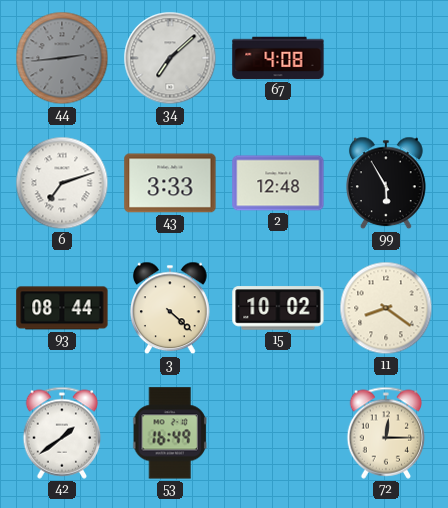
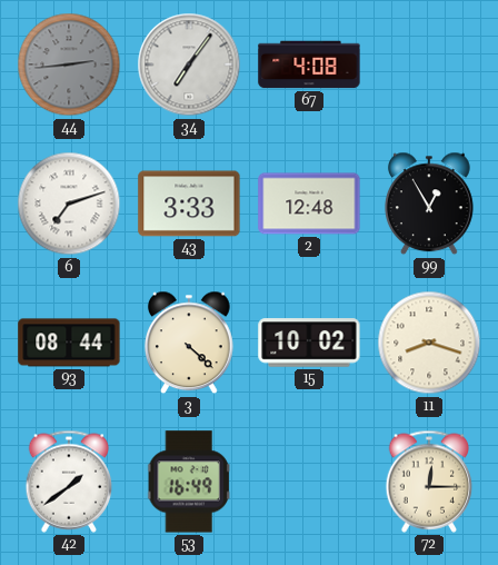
34: 7:08 -> 7:06
99: 5:55 -> 12:55
11: 8:21 -> 8:18
